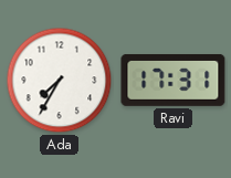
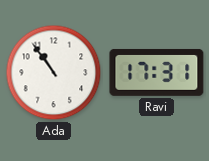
Ada: 7:35 -> 10:54
